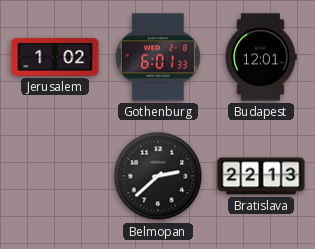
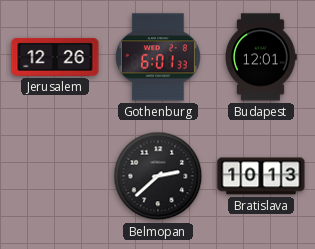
Jerusalem: 1:02 -> 12:26
Bratislava: 22:13 -> 10:13
